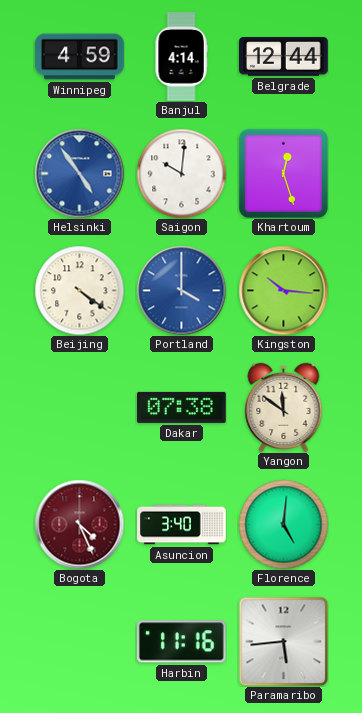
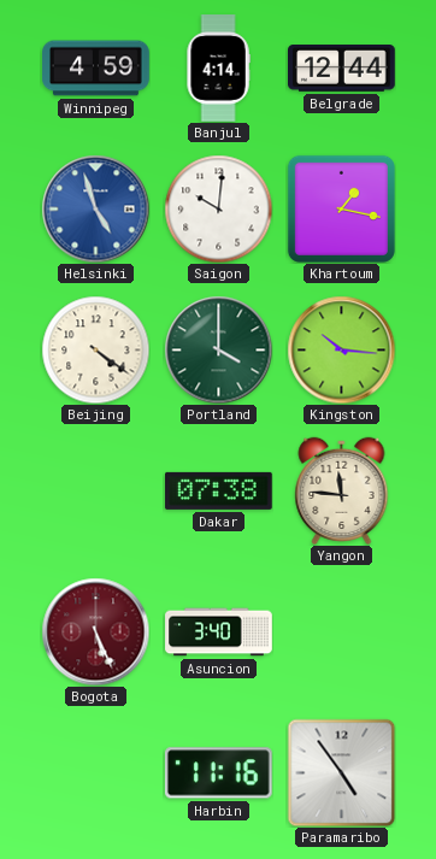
Helsinki: 4:54 -> 4:57
Khartoum: 12:27 -> 1:17
Portland dial: blue -> green
Yangon: 11:51 -> 11:46
Bogota: 4:26 -> 5:26
Florence: 5:01 -> none
Paramaribo: 5:44 -> 4:54
